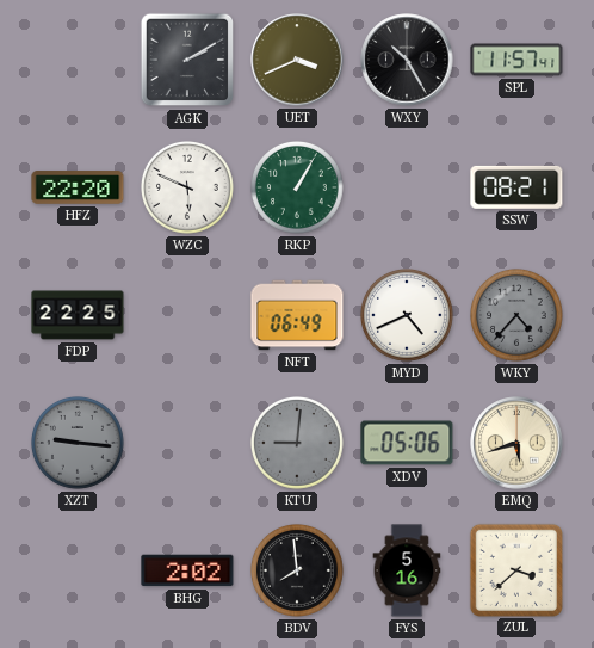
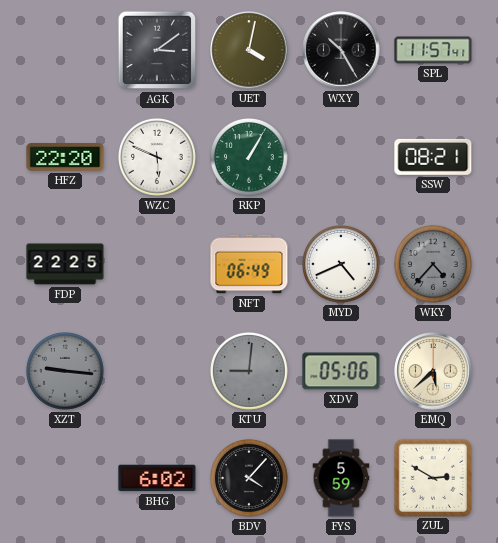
AGK: 2:10 -> 3:09
UET: 3:41 -> 4:02
EMQ: 5:42 -> 5:38
BHG: 2:02 -> 6:02
BDV: 7:59 -> 4:07
FYS: 5:16 -> 5:59
ZUL: 3:38 -> 2:50
